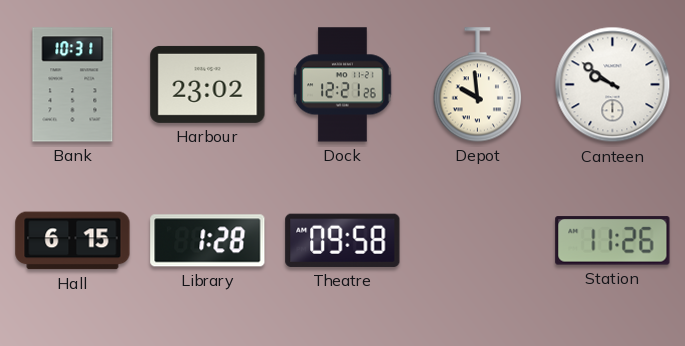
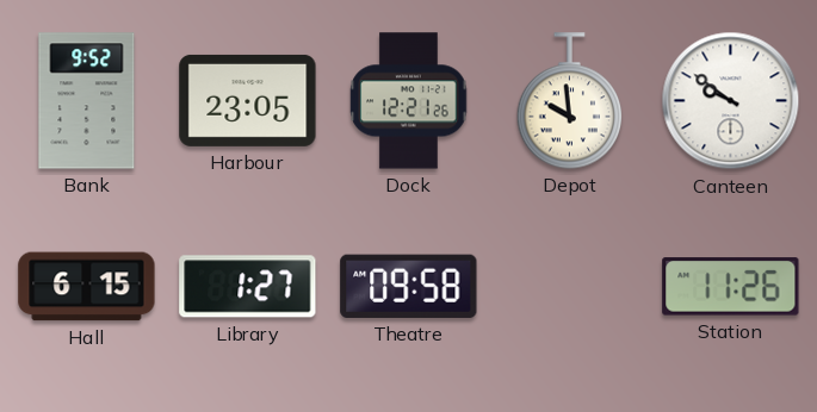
Bank: 10:31 -> 9:52
Harbour: 23:02 -> 23:05
Library: 1:28 -> 1:27
